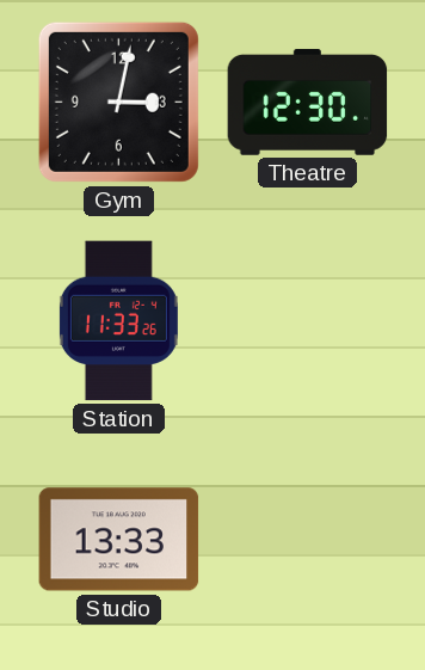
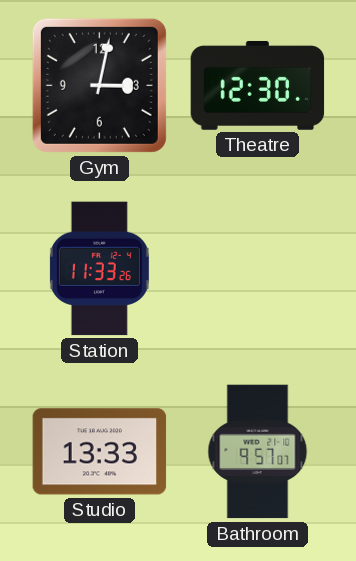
Bathroom: none -> 9:57
